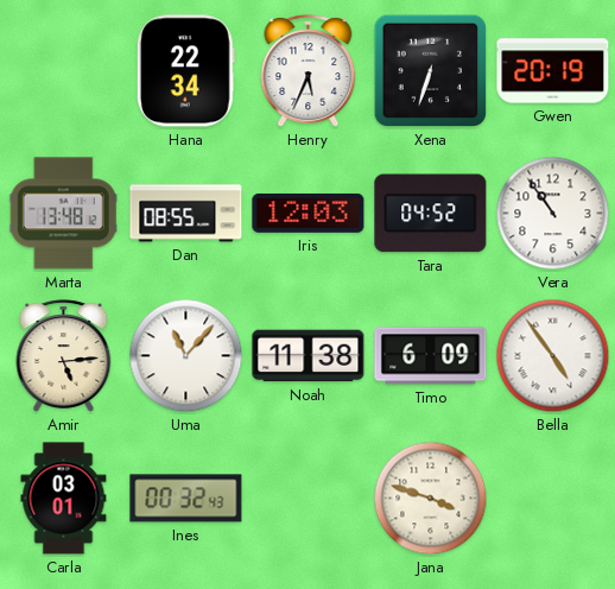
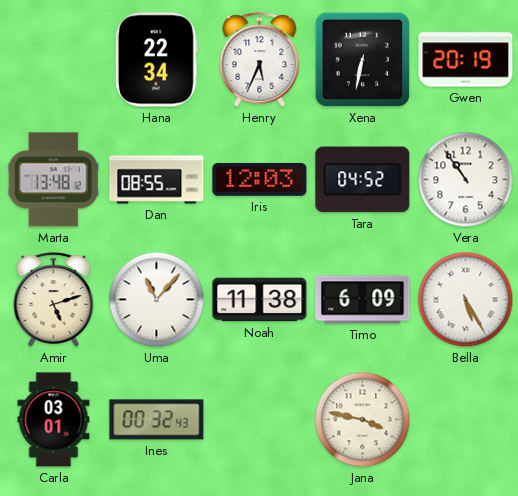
Xena: 6:33 -> 6:32
Amir: 5:14 -> 5:12
Bella: 4:54 -> 5:25
Jana: 3:48 -> 3:47
